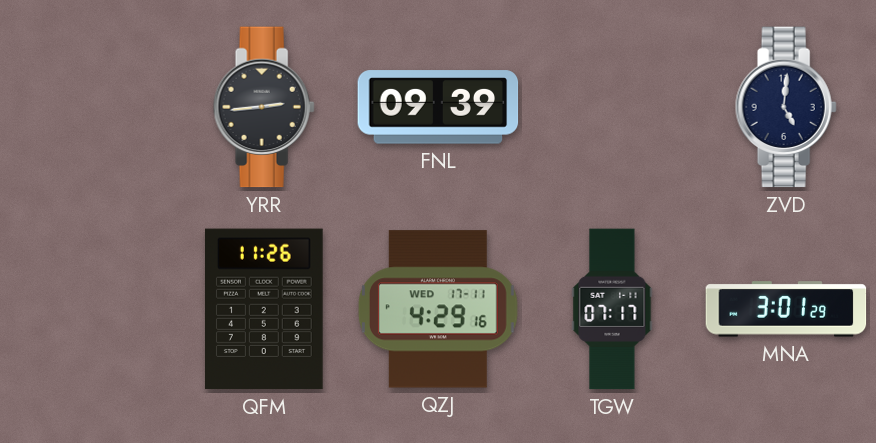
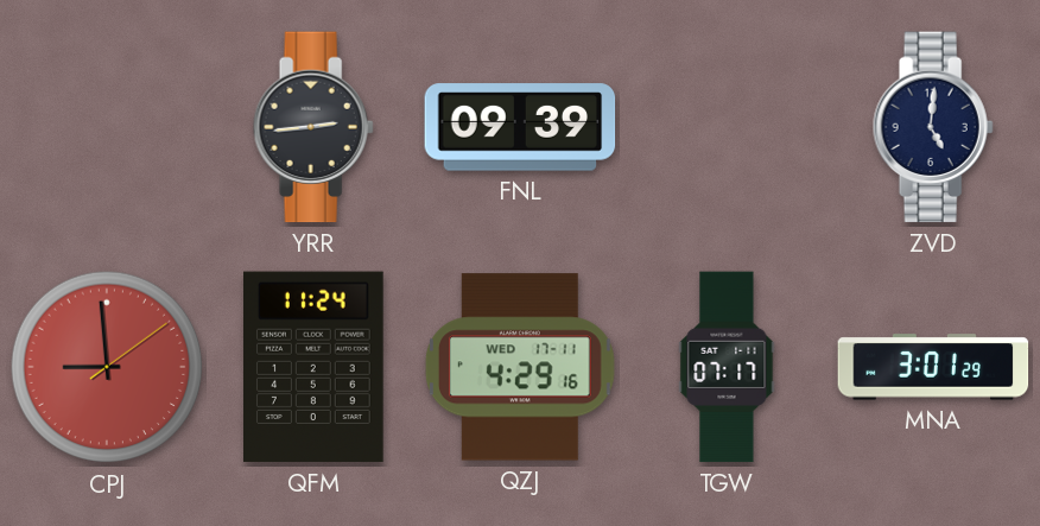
CPJ: none -> 8:59
QFM: 11:26 -> 11:24
